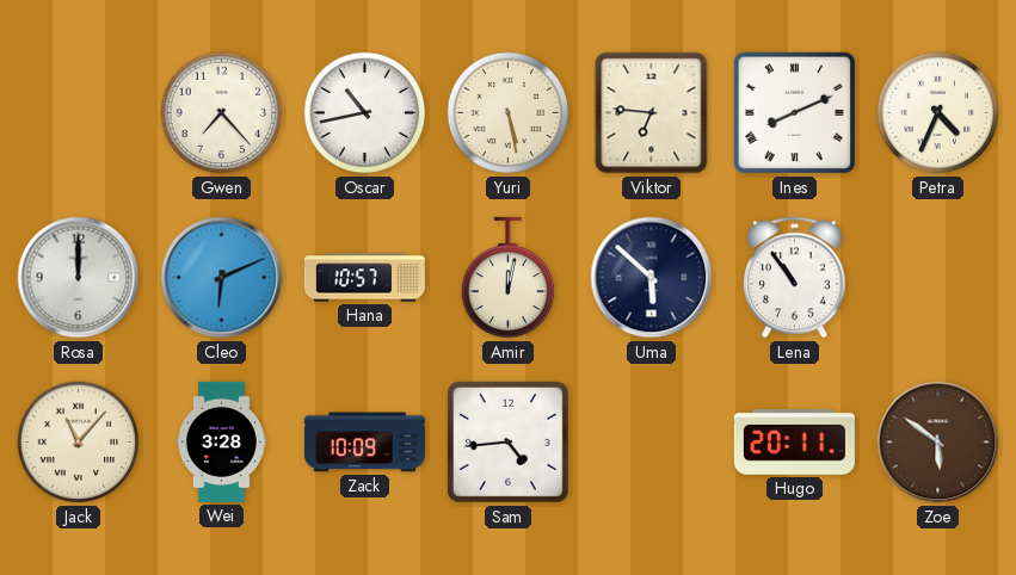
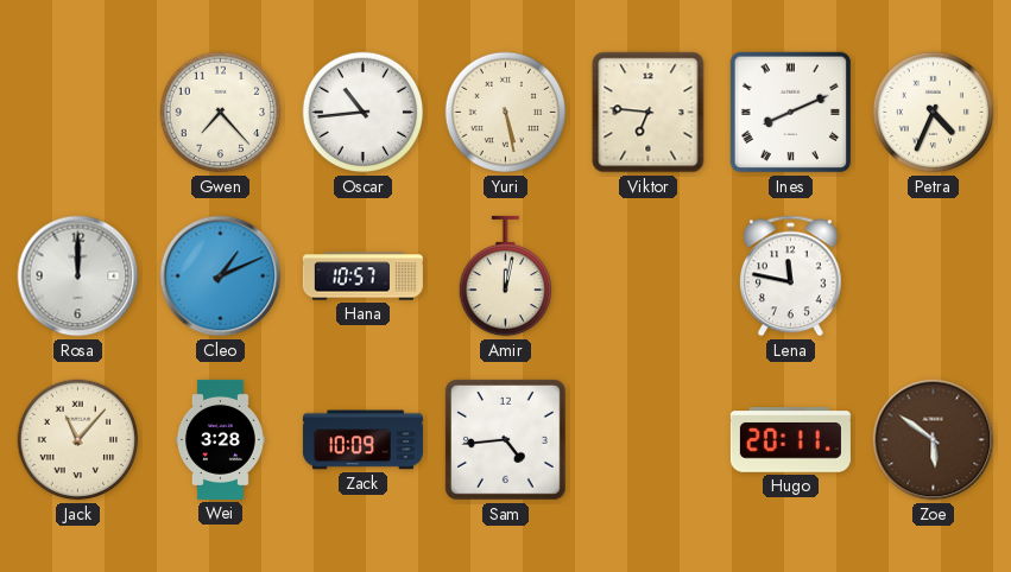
Oscar: 10:43 -> 10:44
Cleo: 6:11 -> 1:11
Uma: 5:52 -> none
Lena: 10:54 -> 11:47
